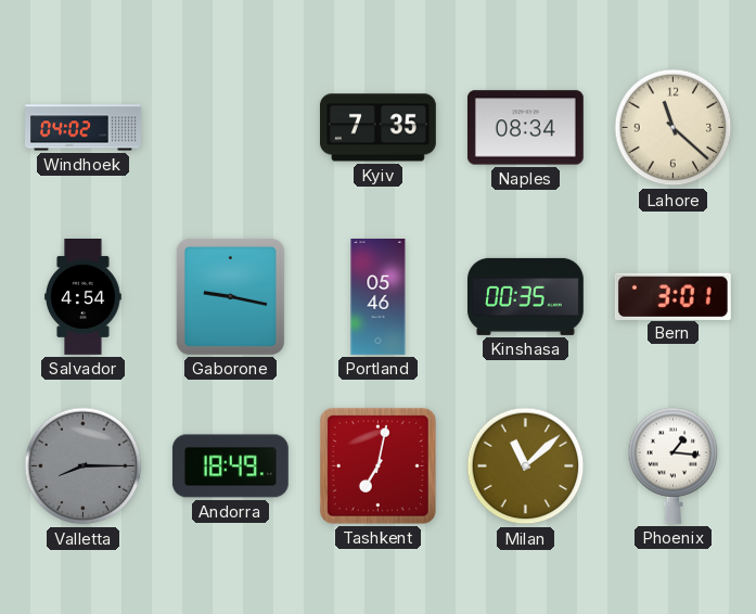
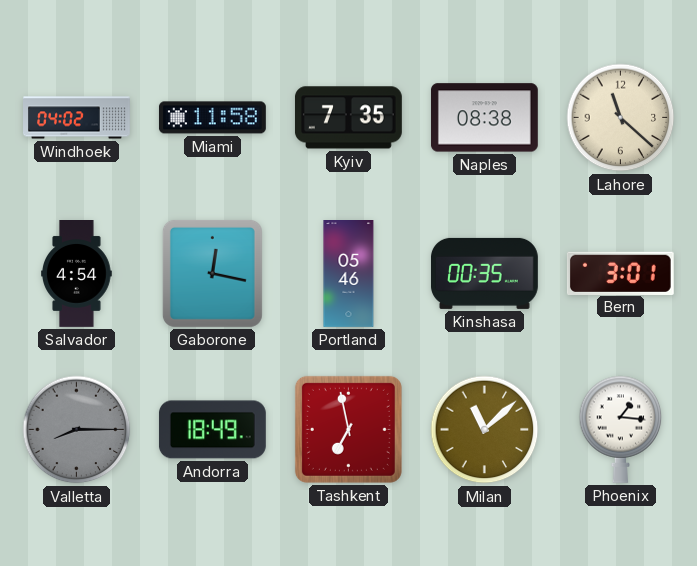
Miami: none -> 11:58
Naples: 08:34 -> 08:38
Gaborone: 9:17 -> 12:17
Tashkent: 7:02 -> 6:58
